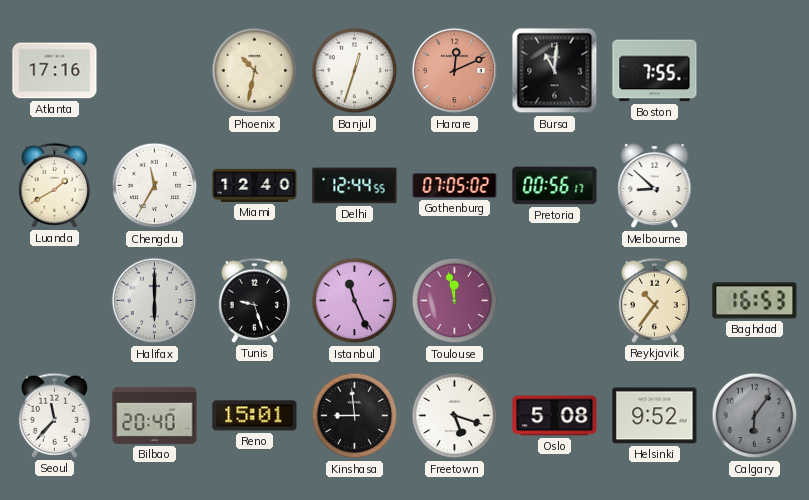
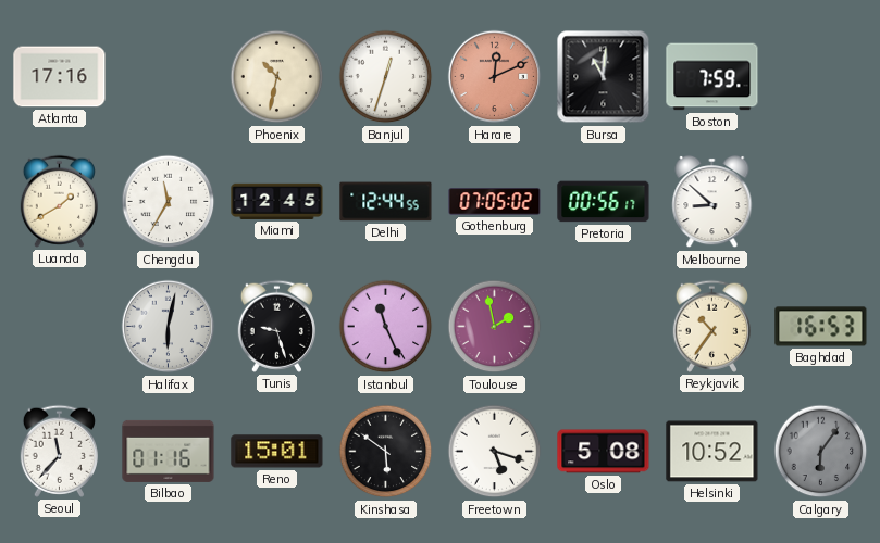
Boston: 7:55 -> 7:59
Miami: 12:40 -> 12:45
Halifax: 6:00 -> 6:02
Toulouse: 11:58 -> 1:58
Bilbao: 20:40 -> 01:16
Kinshasa: 8:59 -> 5:51
Helsinki: 9:52 -> 10:52
